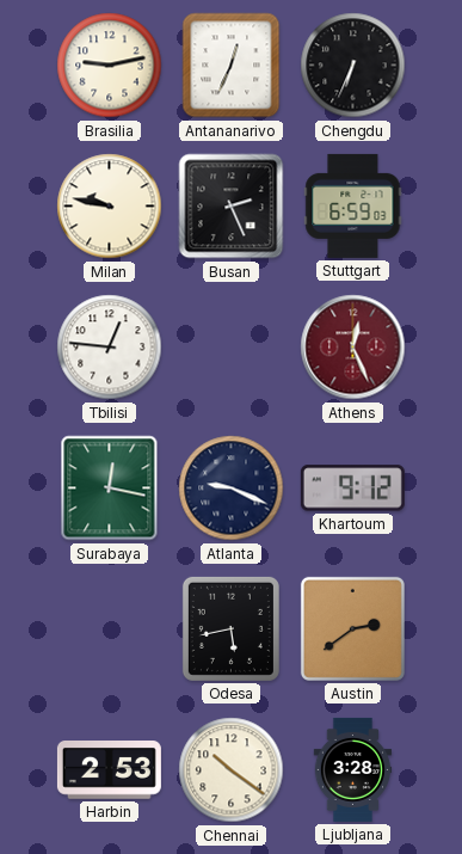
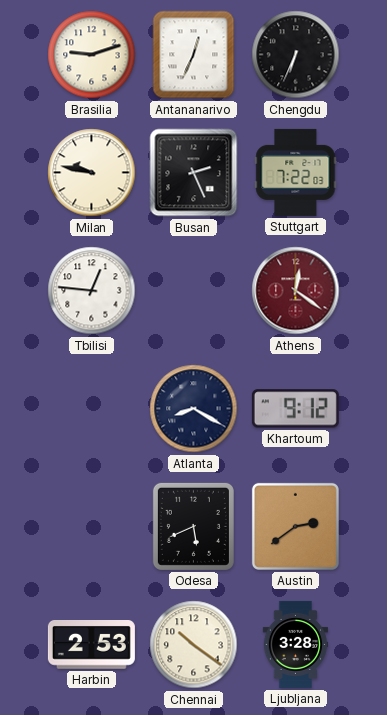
Brasilia: 9:13 -> 9:12
Stuttgart: 6:59 -> 7:22
Athens: 12:26 -> 12:21
Surabaya: 12:17 -> none
Atlanta: 9:19 -> 8:20
Odesa: 5:43 -> 5:41
